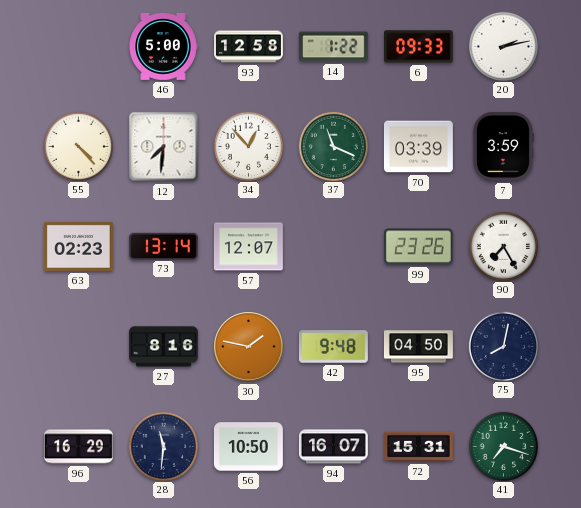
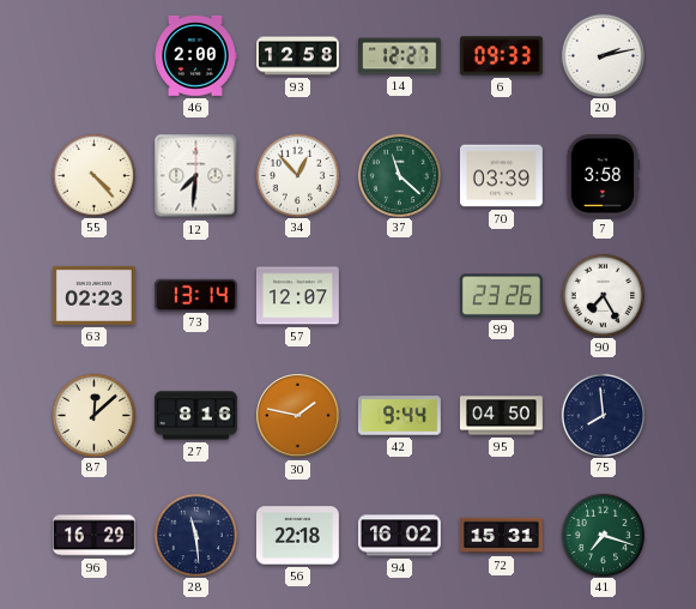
46: 5:00 -> 2:00
14: 1:22 -> 12:27
37: 11:19 -> 11:22
7: 3:59 -> 3:58
87: none -> 12:08
42: 9:48 -> 9:44
75: 8:02 -> 7:59
28: 11:31 -> 11:29
56: 10:50 -> 22:18
94: 16:07 -> 16:02
